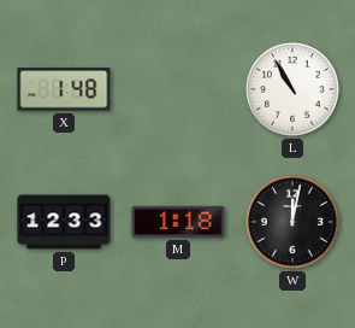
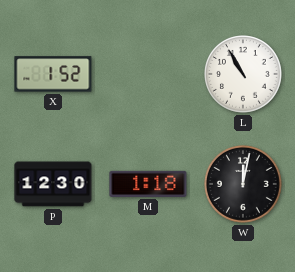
X: 1:48 -> 1:52
P: 12:33 -> 12:30
